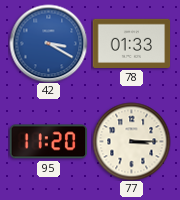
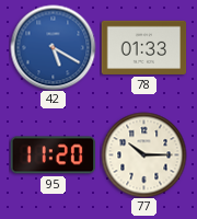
42: 3:20 -> 5:20
77: 3:15 -> 10:15
